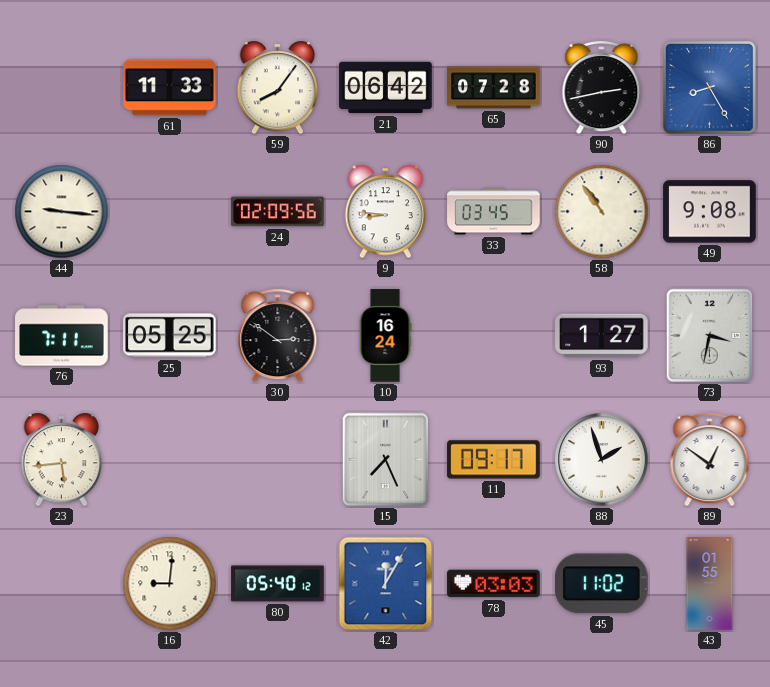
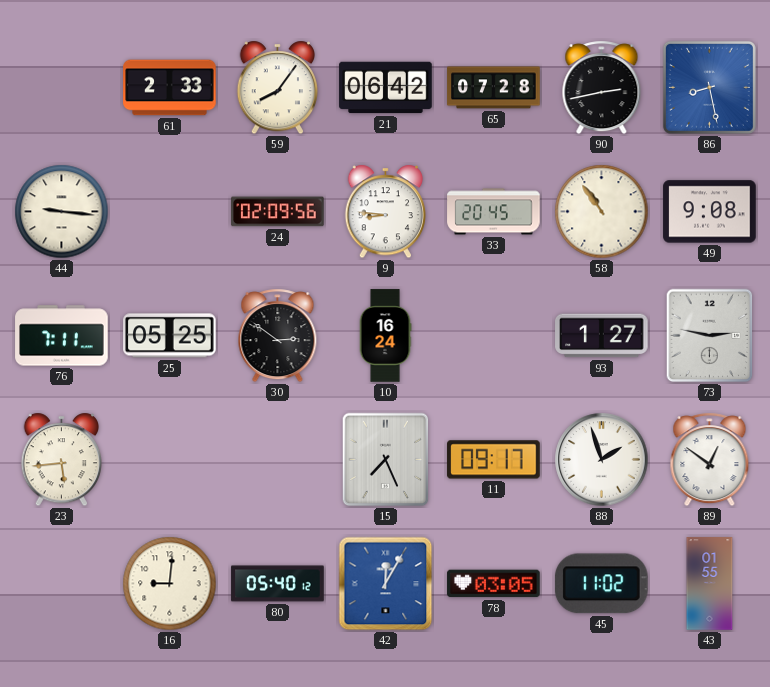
61: 11:33 -> 2:33
86: 8:25 -> 8:28
33: 03:45 -> 20:45
73: 3:32 -> 2:47
78: 03:03 -> 03:05
